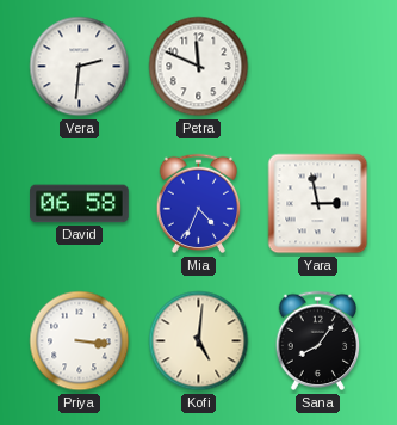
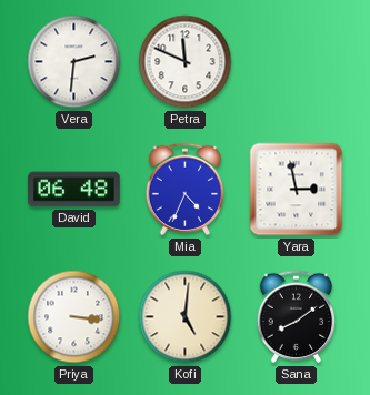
David: 06:58 -> 06:48
Sana: 8:06 -> 8:09
